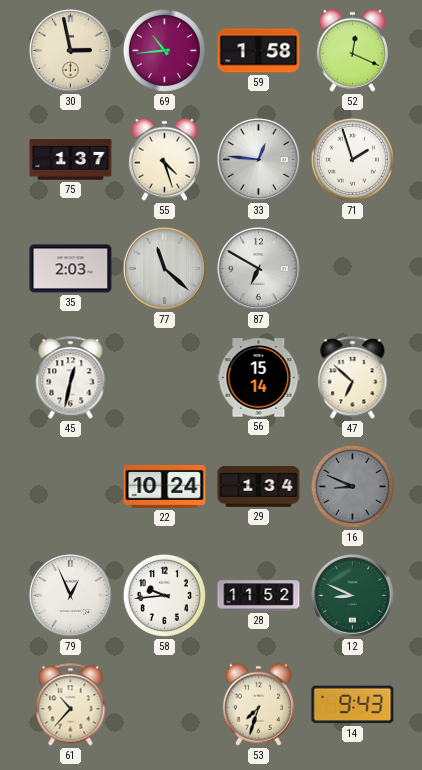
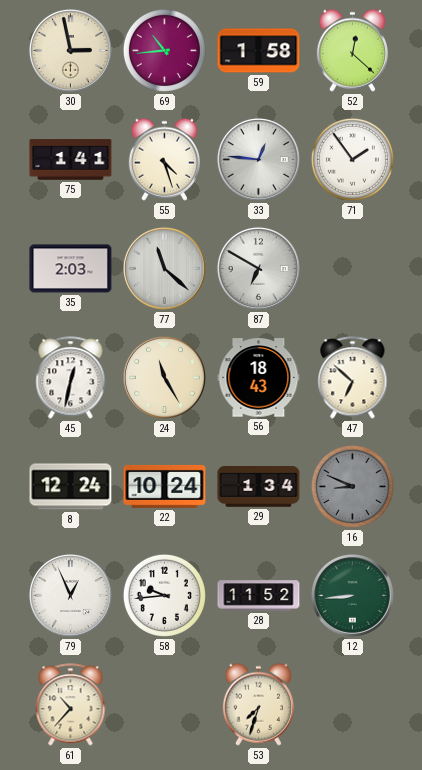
52: 12:19 -> 12:22
75: 1:37 -> 1:41
71: 1:57 -> 1:54
24: none -> 11:25
56: 15:14 -> 18:43
8: none -> 12:24
12: 8:49 -> 8:44
14: 9:43 -> none
